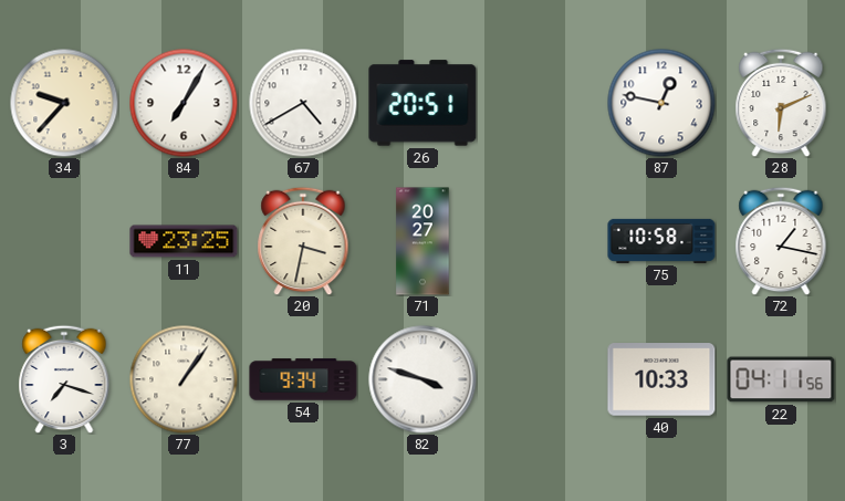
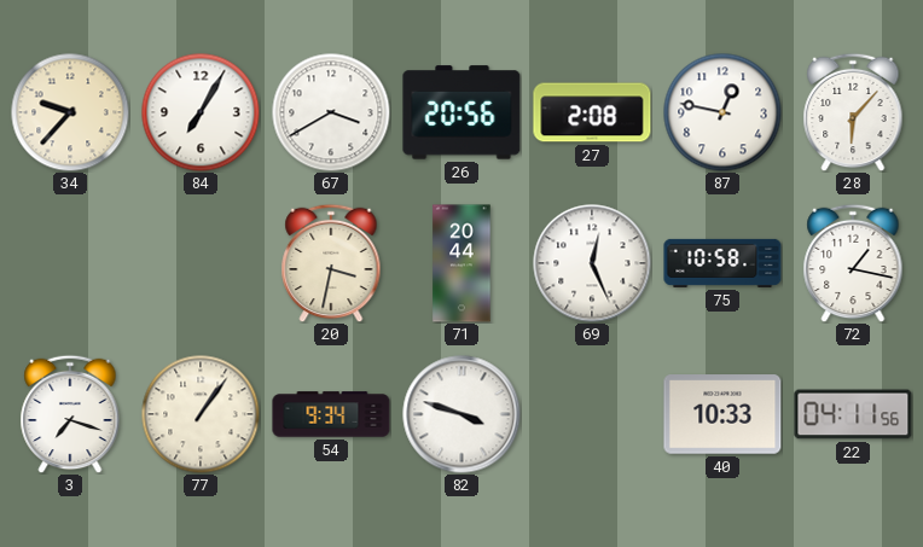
67: 4:40 -> 3:40
26: 20:51 -> 20:56
27: none -> 2:08
28: 6:11 -> 6:07
11: 23:25 -> none
71: 20:27 -> 20:44
69: none -> 12:26
